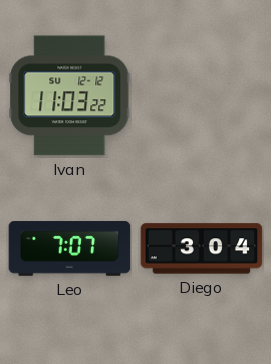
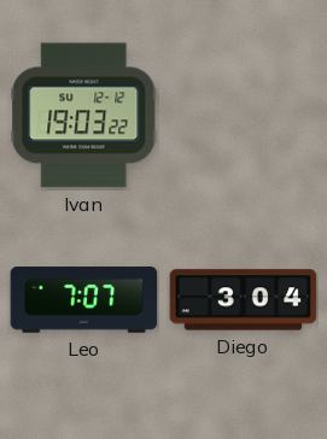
Ivan: 11:03 -> 19:03
